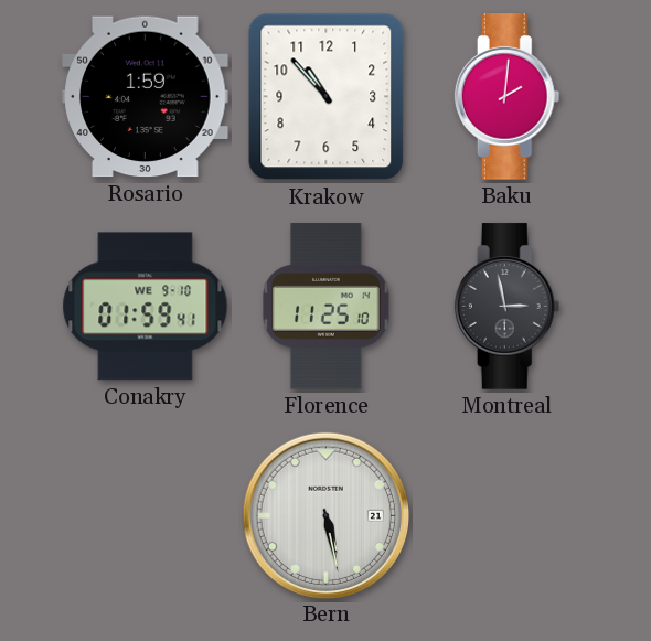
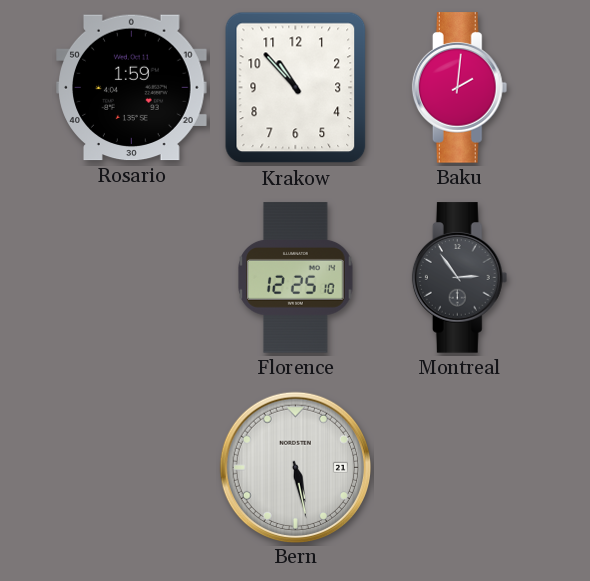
Conakry: 01:59 -> none
Florence: 11:25 -> 12:25
Montreal: 2:58 -> 2:54
